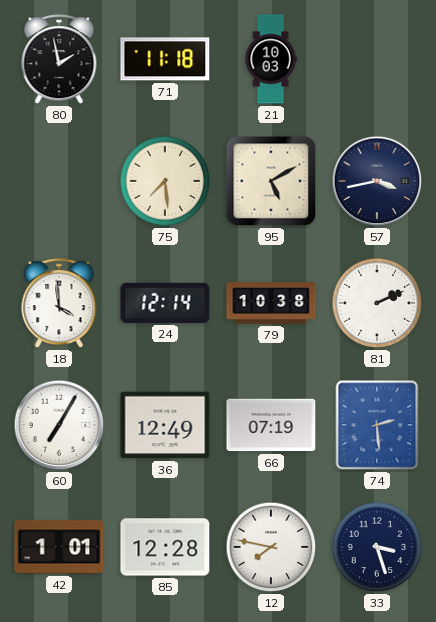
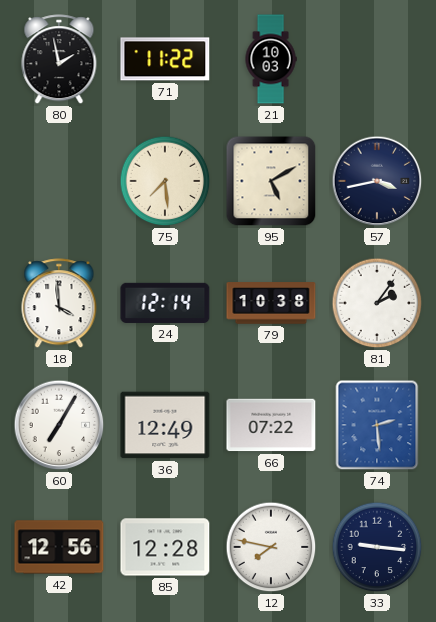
71: 11:18 -> 11:22
81: 2:11 -> 2:06
66: 07:19 -> 07:22
42: 1:01 -> 12:56
33: 3:27 -> 9:16
